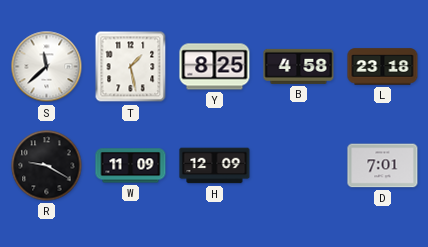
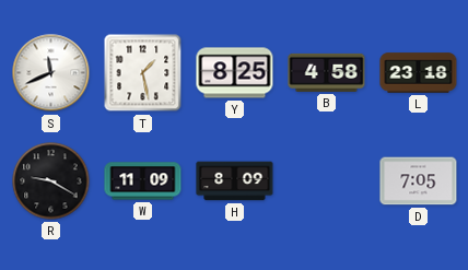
S: 11:38 -> 11:41
H: 12:09 -> 8:09
D: 7:01 -> 7:05
